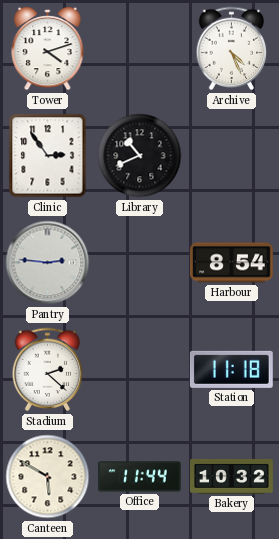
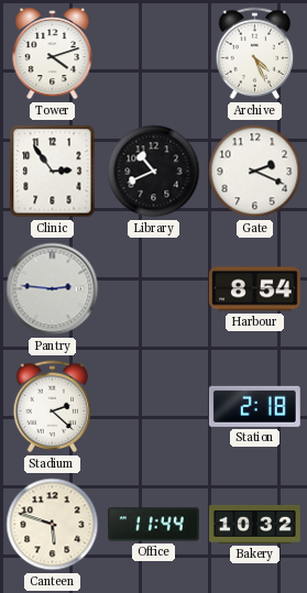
Gate: none -> 2:19
Station: 11:18 -> 2:18
Canteen: 5:50 -> 5:48
